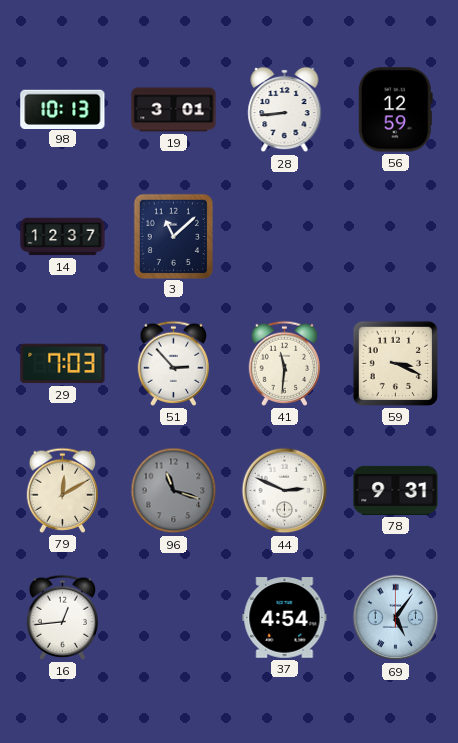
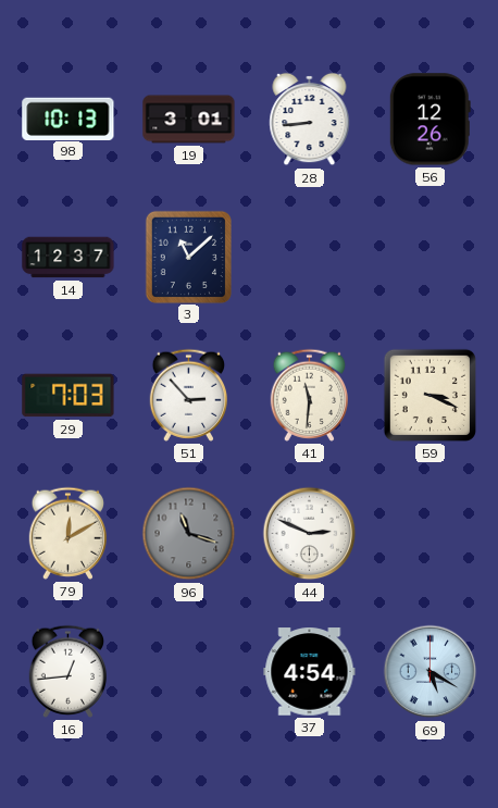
56: 12:59 -> 12:26
78: 9:31 -> none
69: 5:06 -> 5:20
